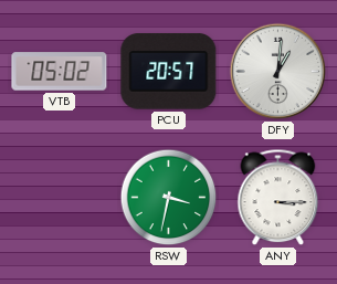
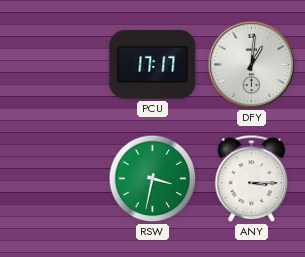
VTB: 05:02 -> none
PCU: 20:57 -> 17:17
